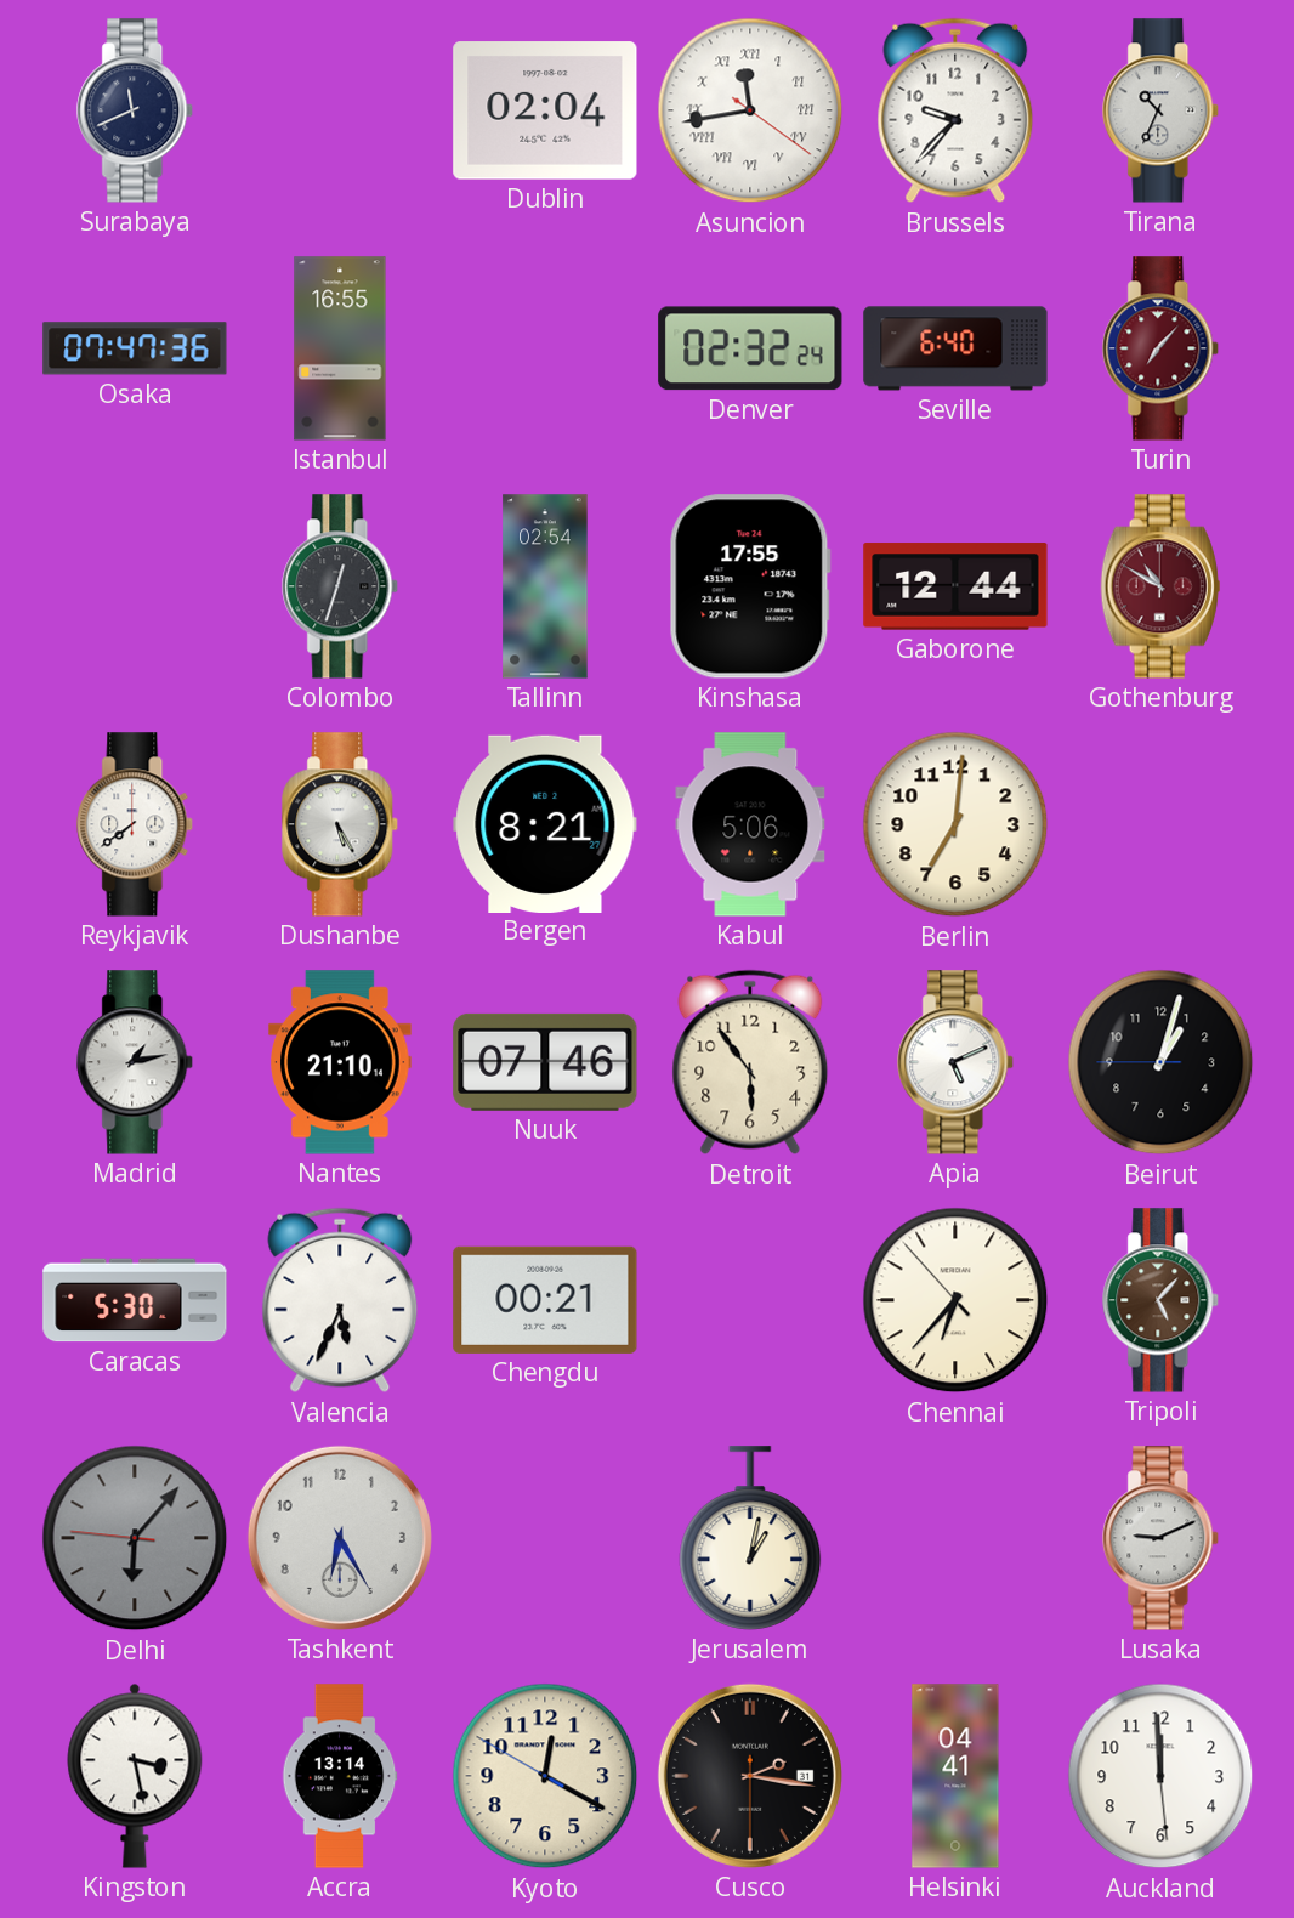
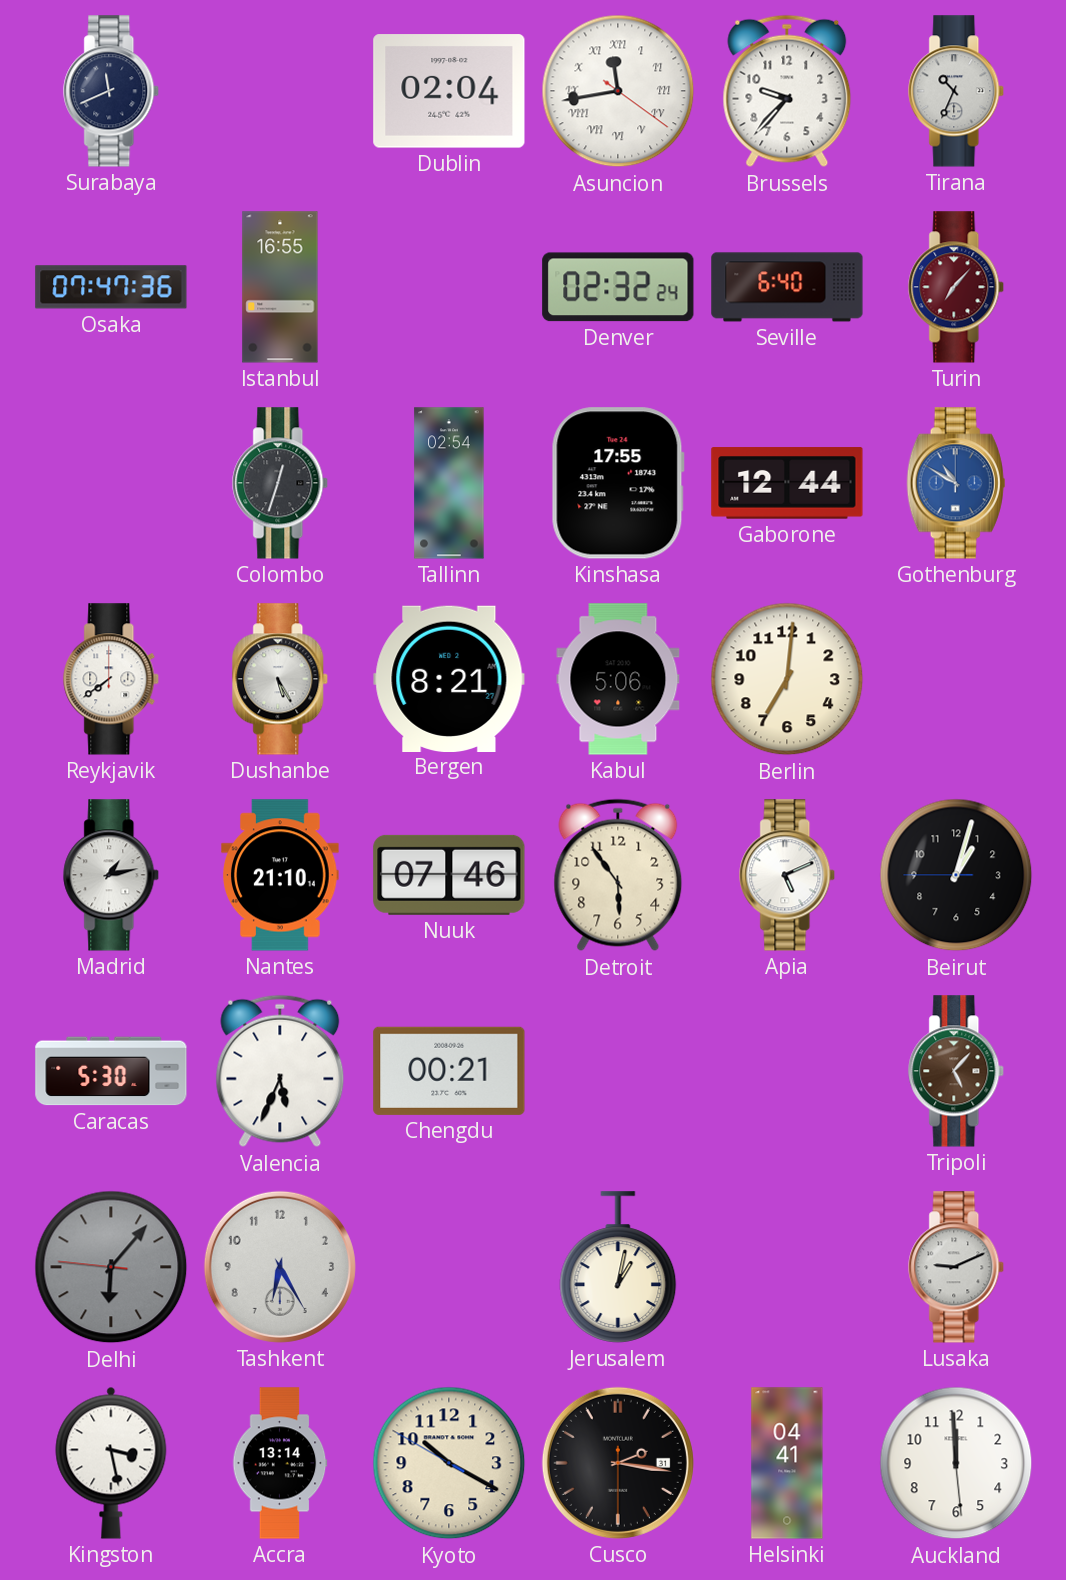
Gothenburg dial: burgundy -> blue
Chennai: 6:36 -> none
Kyoto: 12:19 -> 10:19
